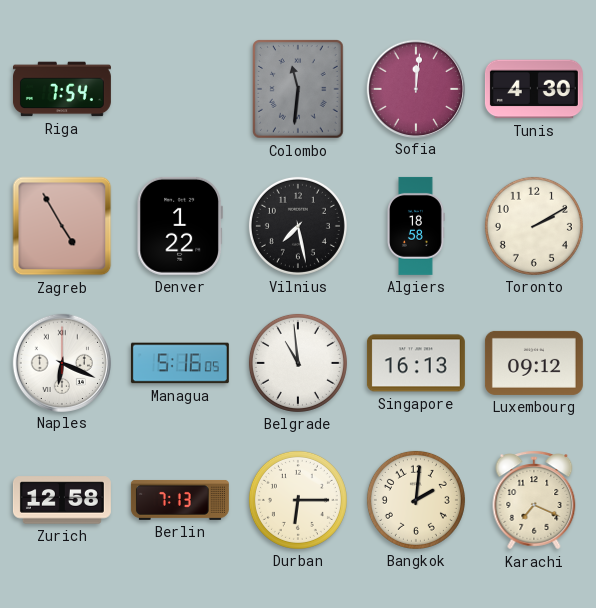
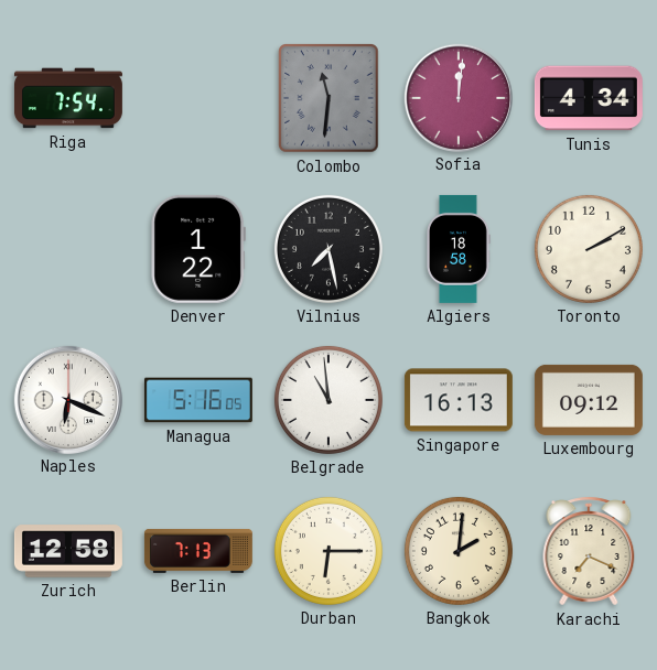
Tunis: 4:30 -> 4:34
Zagreb: 4:55 -> none
